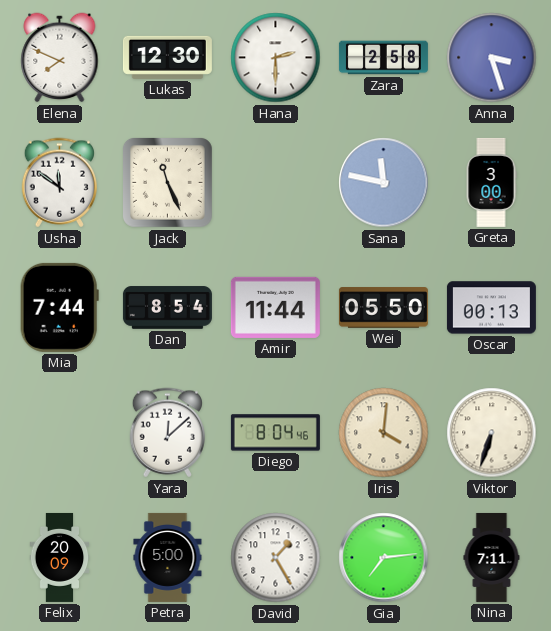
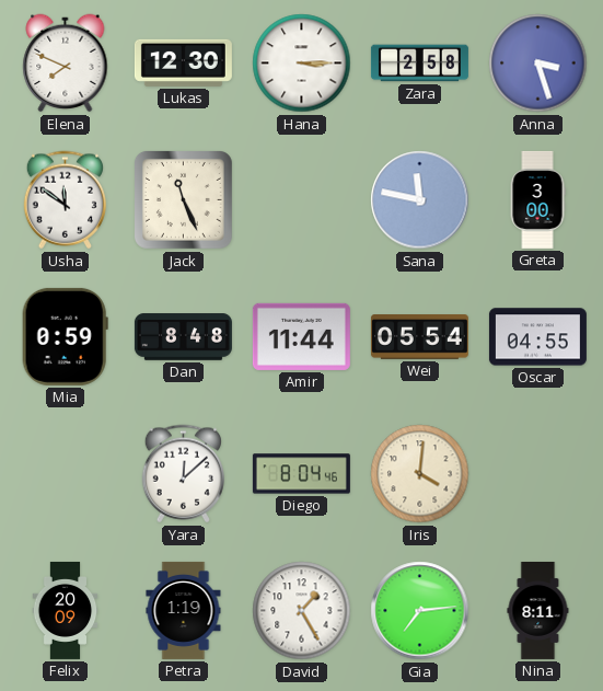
Hana: 2:30 -> 3:15
Mia: 7:44 -> 0:59
Dan: 8:54 -> 8:48
Wei: 05:50 -> 05:54
Oscar: 00:13 -> 04:55
Viktor: 6:33 -> none
Petra: 5:00 -> 1:19
Nina: 7:11 -> 8:11
